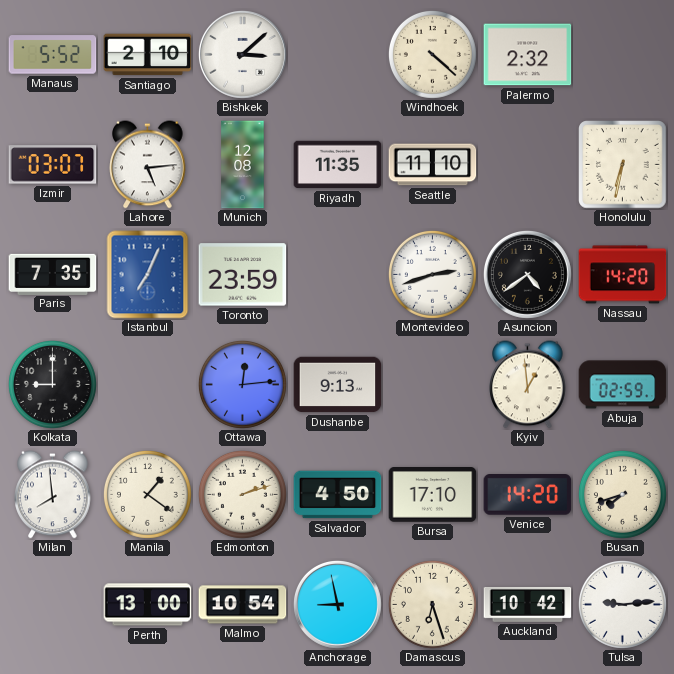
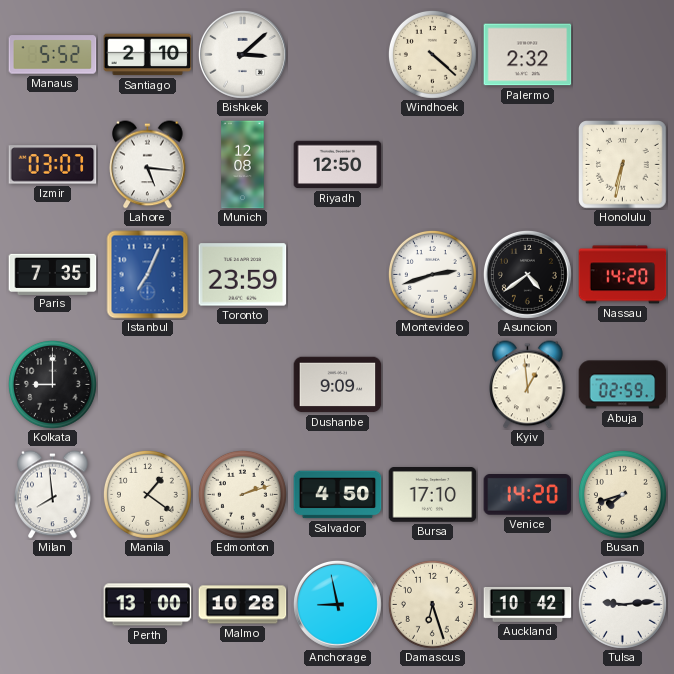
Lahore: 5:14 -> 5:16
Riyadh: 11:35 -> 12:50
Seattle: 11:10 -> none
Ottawa: 12:14 -> none
Dushanbe: 9:13 -> 9:09
Malmo: 10:54 -> 10:28
